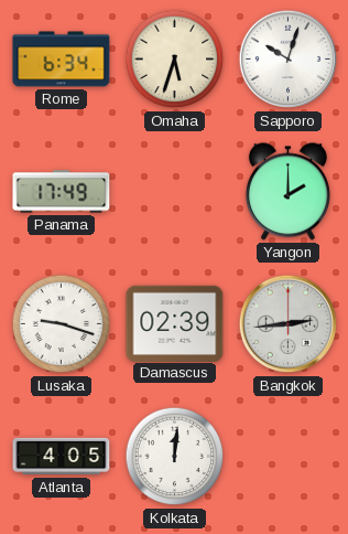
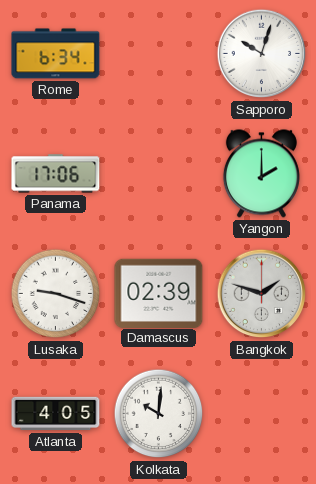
Omaha: 5:33 -> none
Panama: 17:49 -> 17:06
Bangkok: 2:44 -> 1:48
Kolkata: 12:01 -> 10:01
